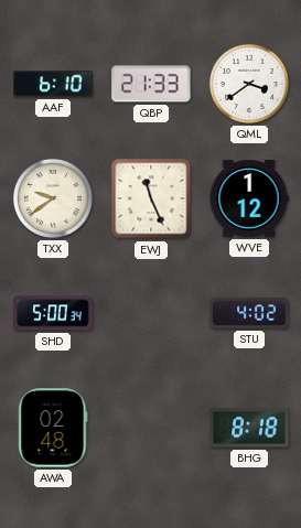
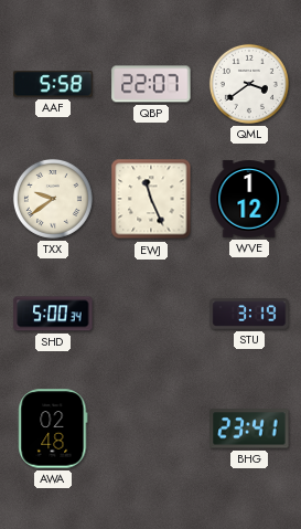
AAF: 6:10 -> 5:58
QBP: 21:33 -> 22:07
STU: 4:02 -> 3:19
BHG: 8:18 -> 23:41
